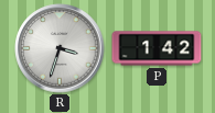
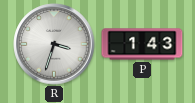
P: 1:42 -> 1:43
